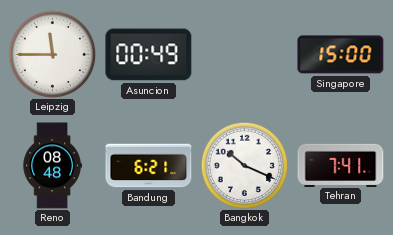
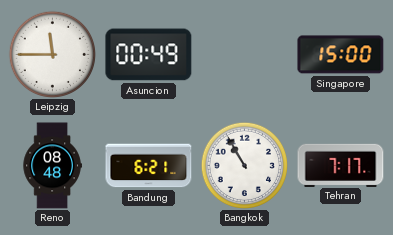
Bangkok: 10:19 -> 10:55
Tehran: 7:41 -> 7:17
